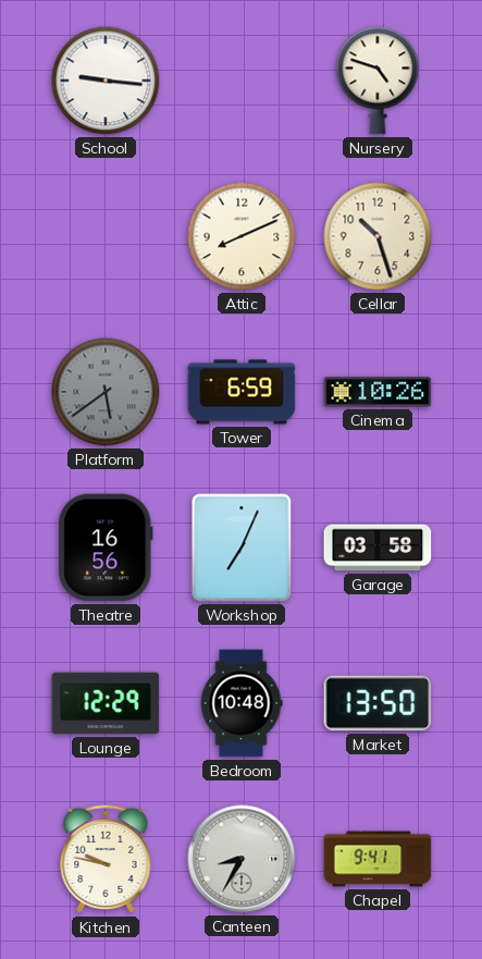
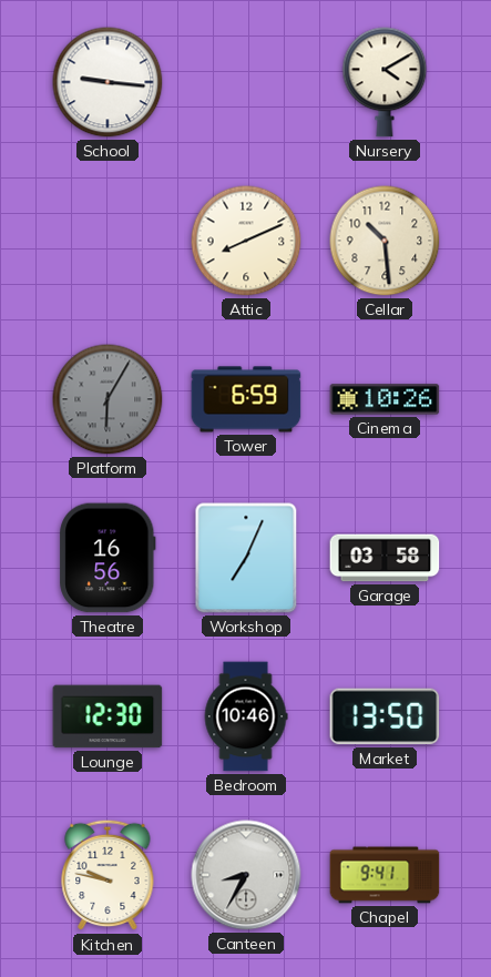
Nursery: 4:48 -> 4:10
Cellar: 10:27 -> 10:29
Platform: 5:39 -> 6:05
Lounge: 12:29 -> 12:30
Bedroom: 10:48 -> 10:46
